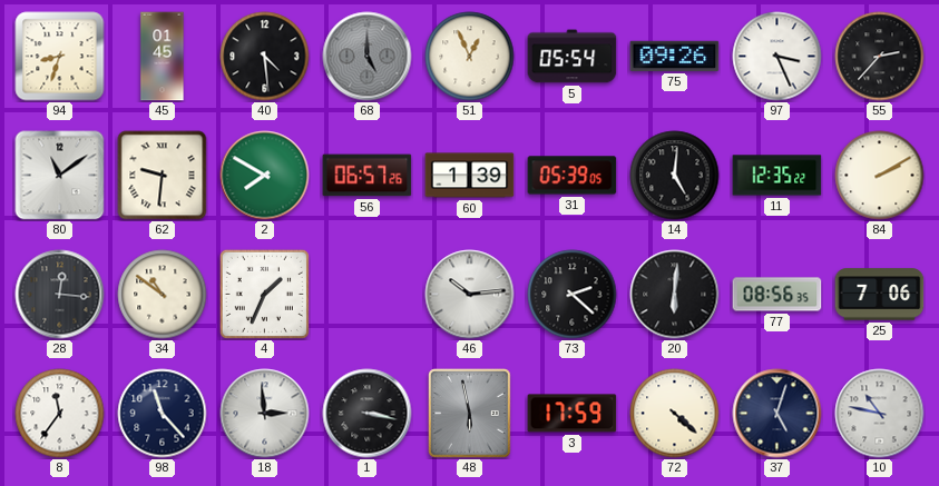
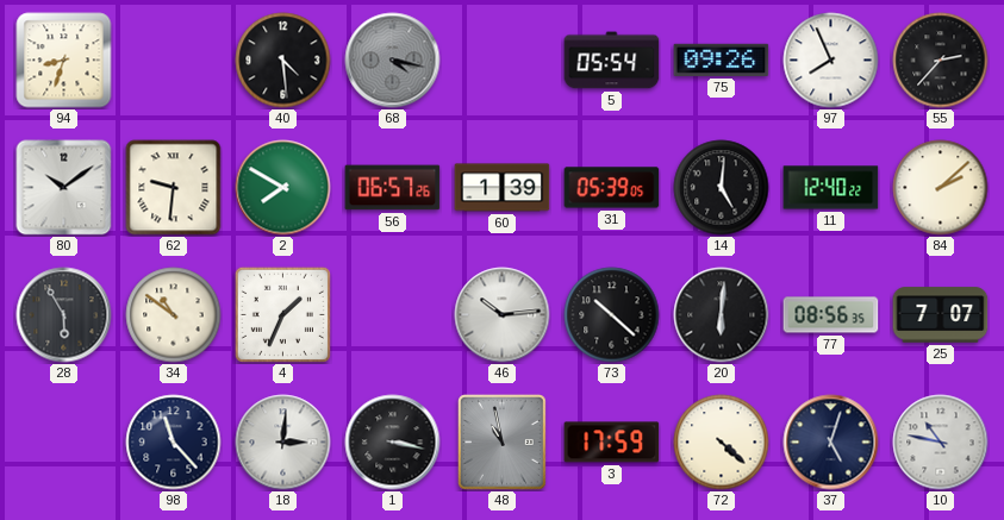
45: 01:45 -> none
68: 5:00 -> 4:17
51: 12:56 -> none
97: 3:26 -> 7:56
80: 11:09 -> 10:09
11: 12:35 -> 12:40
84: 2:10 -> 2:08
28: 12:16 -> 5:55
73: 2:22 -> 10:22
25: 7:06 -> 7:07
8: 11:36 -> none
18: 2:59 -> 3:01
48: 5:58 -> 10:58
